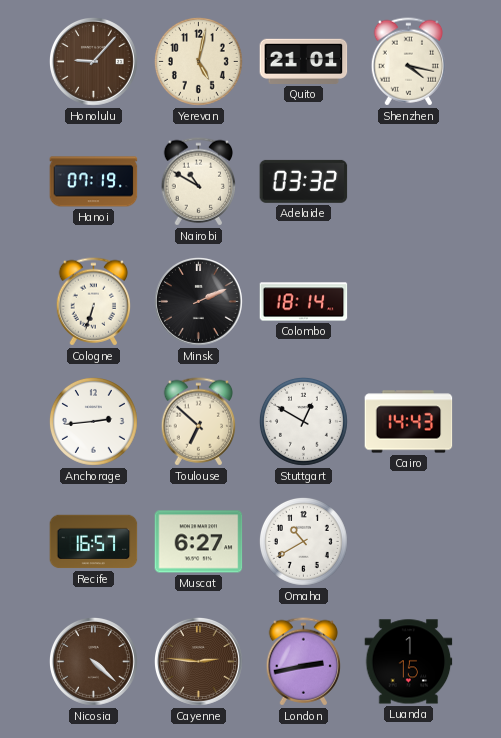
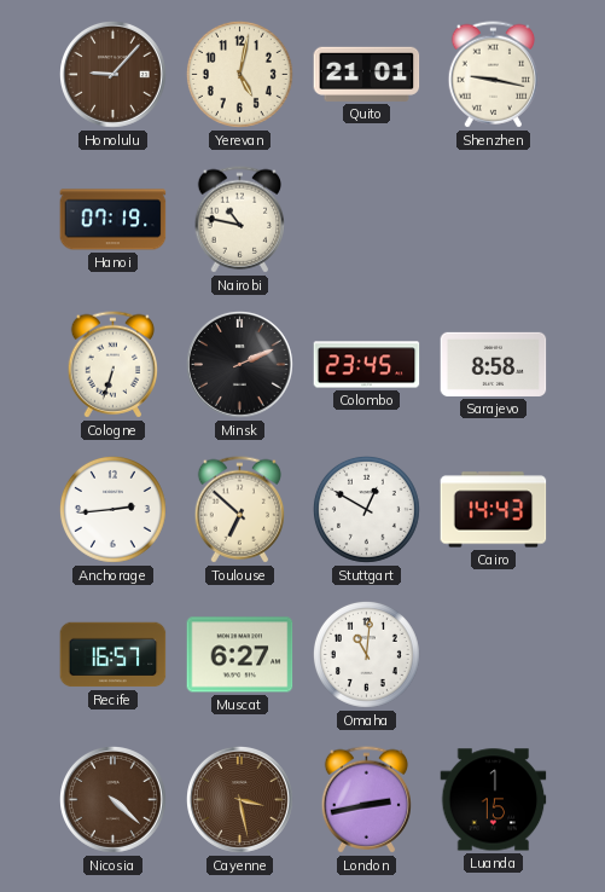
Shenzhen: 4:17 -> 9:17
Nairobi: 10:50 -> 10:47
Adelaide: 03:32 -> none
Colombo: 18:14 -> 23:45
Sarajevo: none -> 8:58
Omaha: 10:40 -> 11:01
Cayenne: 2:46 -> 3:28
